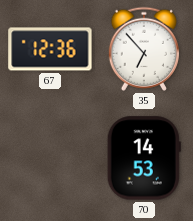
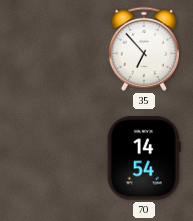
67: 12:36 -> none
70: 14:53 -> 14:54
